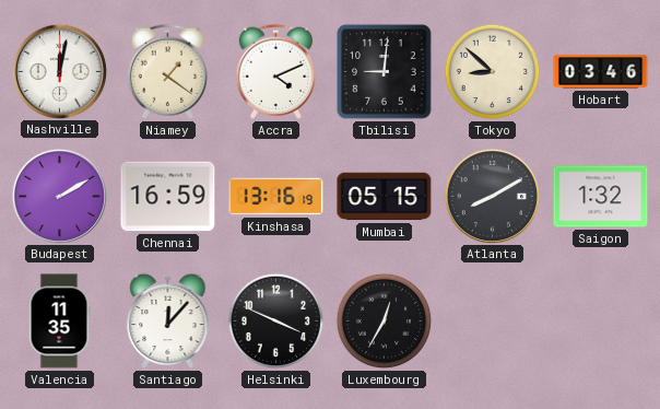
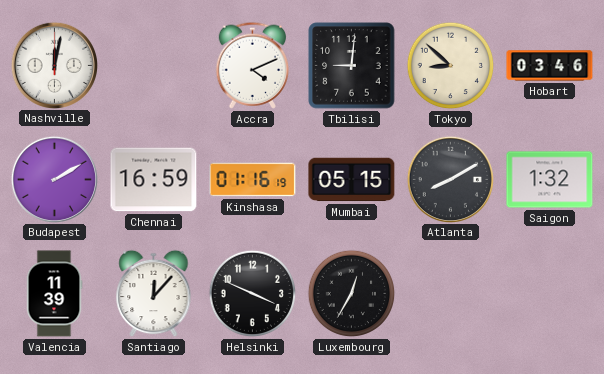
Niamey: 1:21 -> none
Kinshasa: 13:16 -> 01:16
Valencia: 11:35 -> 11:39
